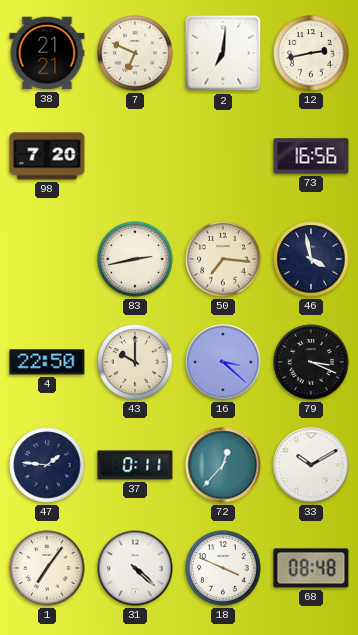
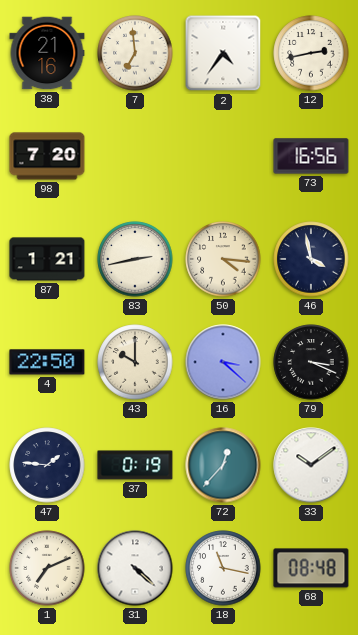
38: 21:21 -> 21:16
7: 6:49 -> 6:59
2: 7:01 -> 4:36
87: none -> 1:21
50: 7:16 -> 4:16
37: 0:11 -> 0:19
33: 10:10 -> 10:09
1: 7:06 -> 7:11
18: 3:49 -> 11:17
